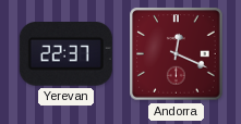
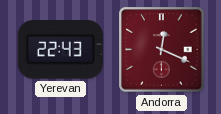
Yerevan: 22:37 -> 22:43
